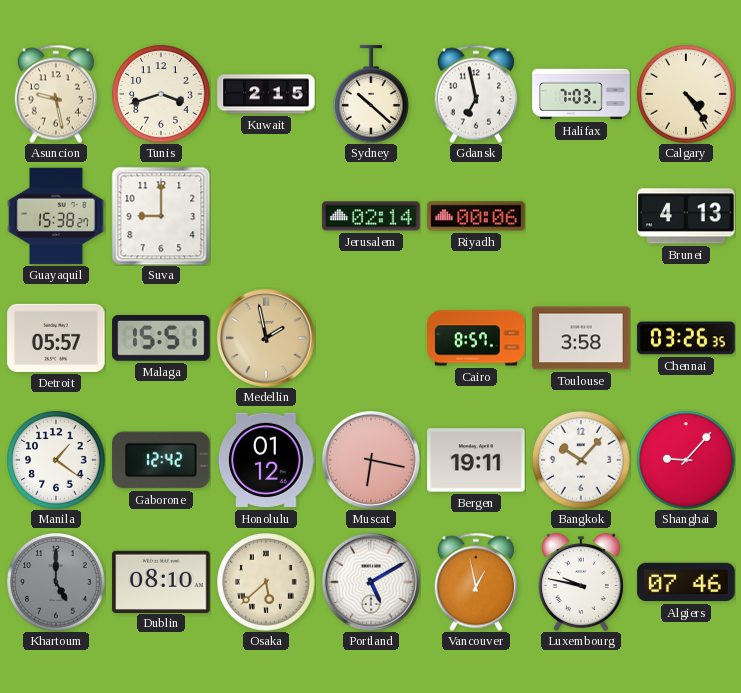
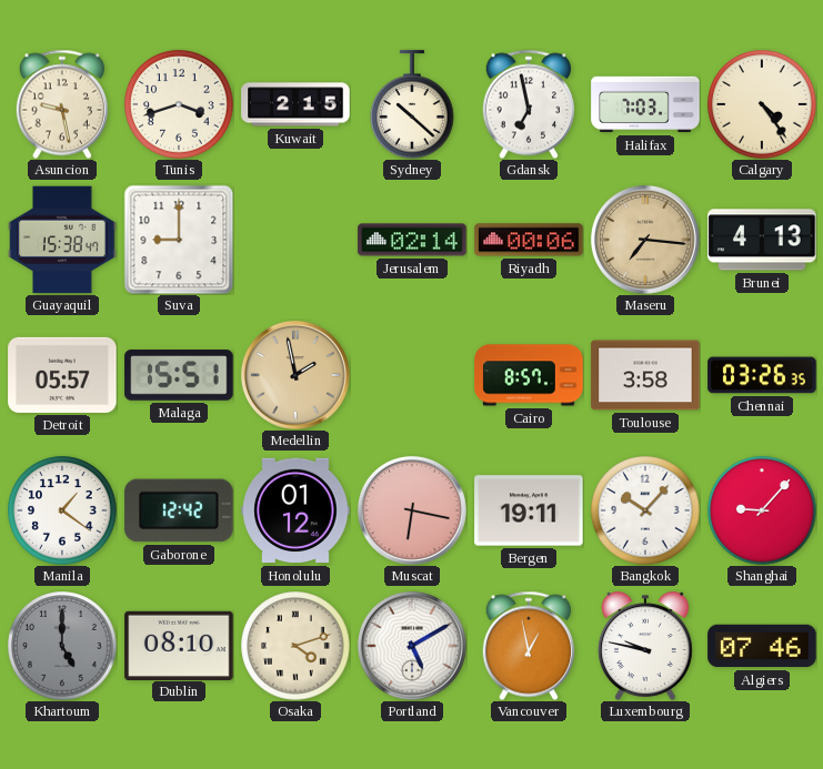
Guayaquil: 15:38:27 -> 15:38:47
Maseru: none -> 7:16
Osaka: 5:38 -> 4:12
